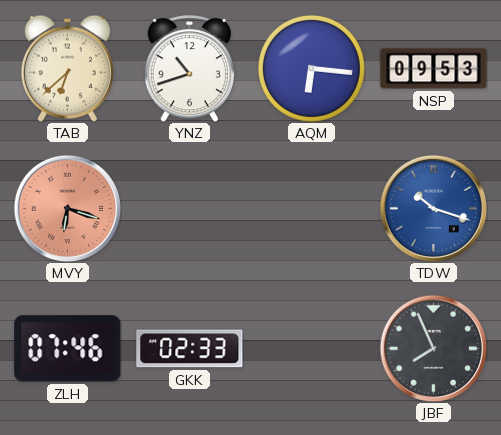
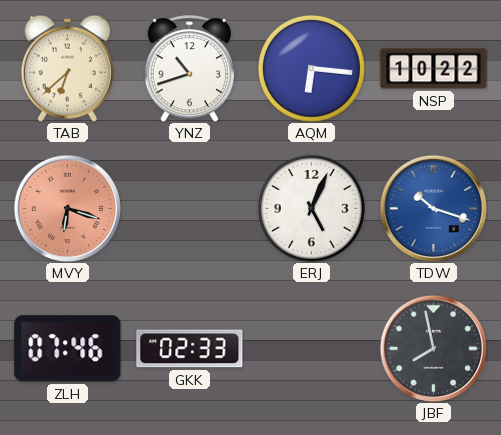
NSP: 09:53 -> 10:22
ERJ: none -> 5:04
JBF: 7:56 -> 7:58
